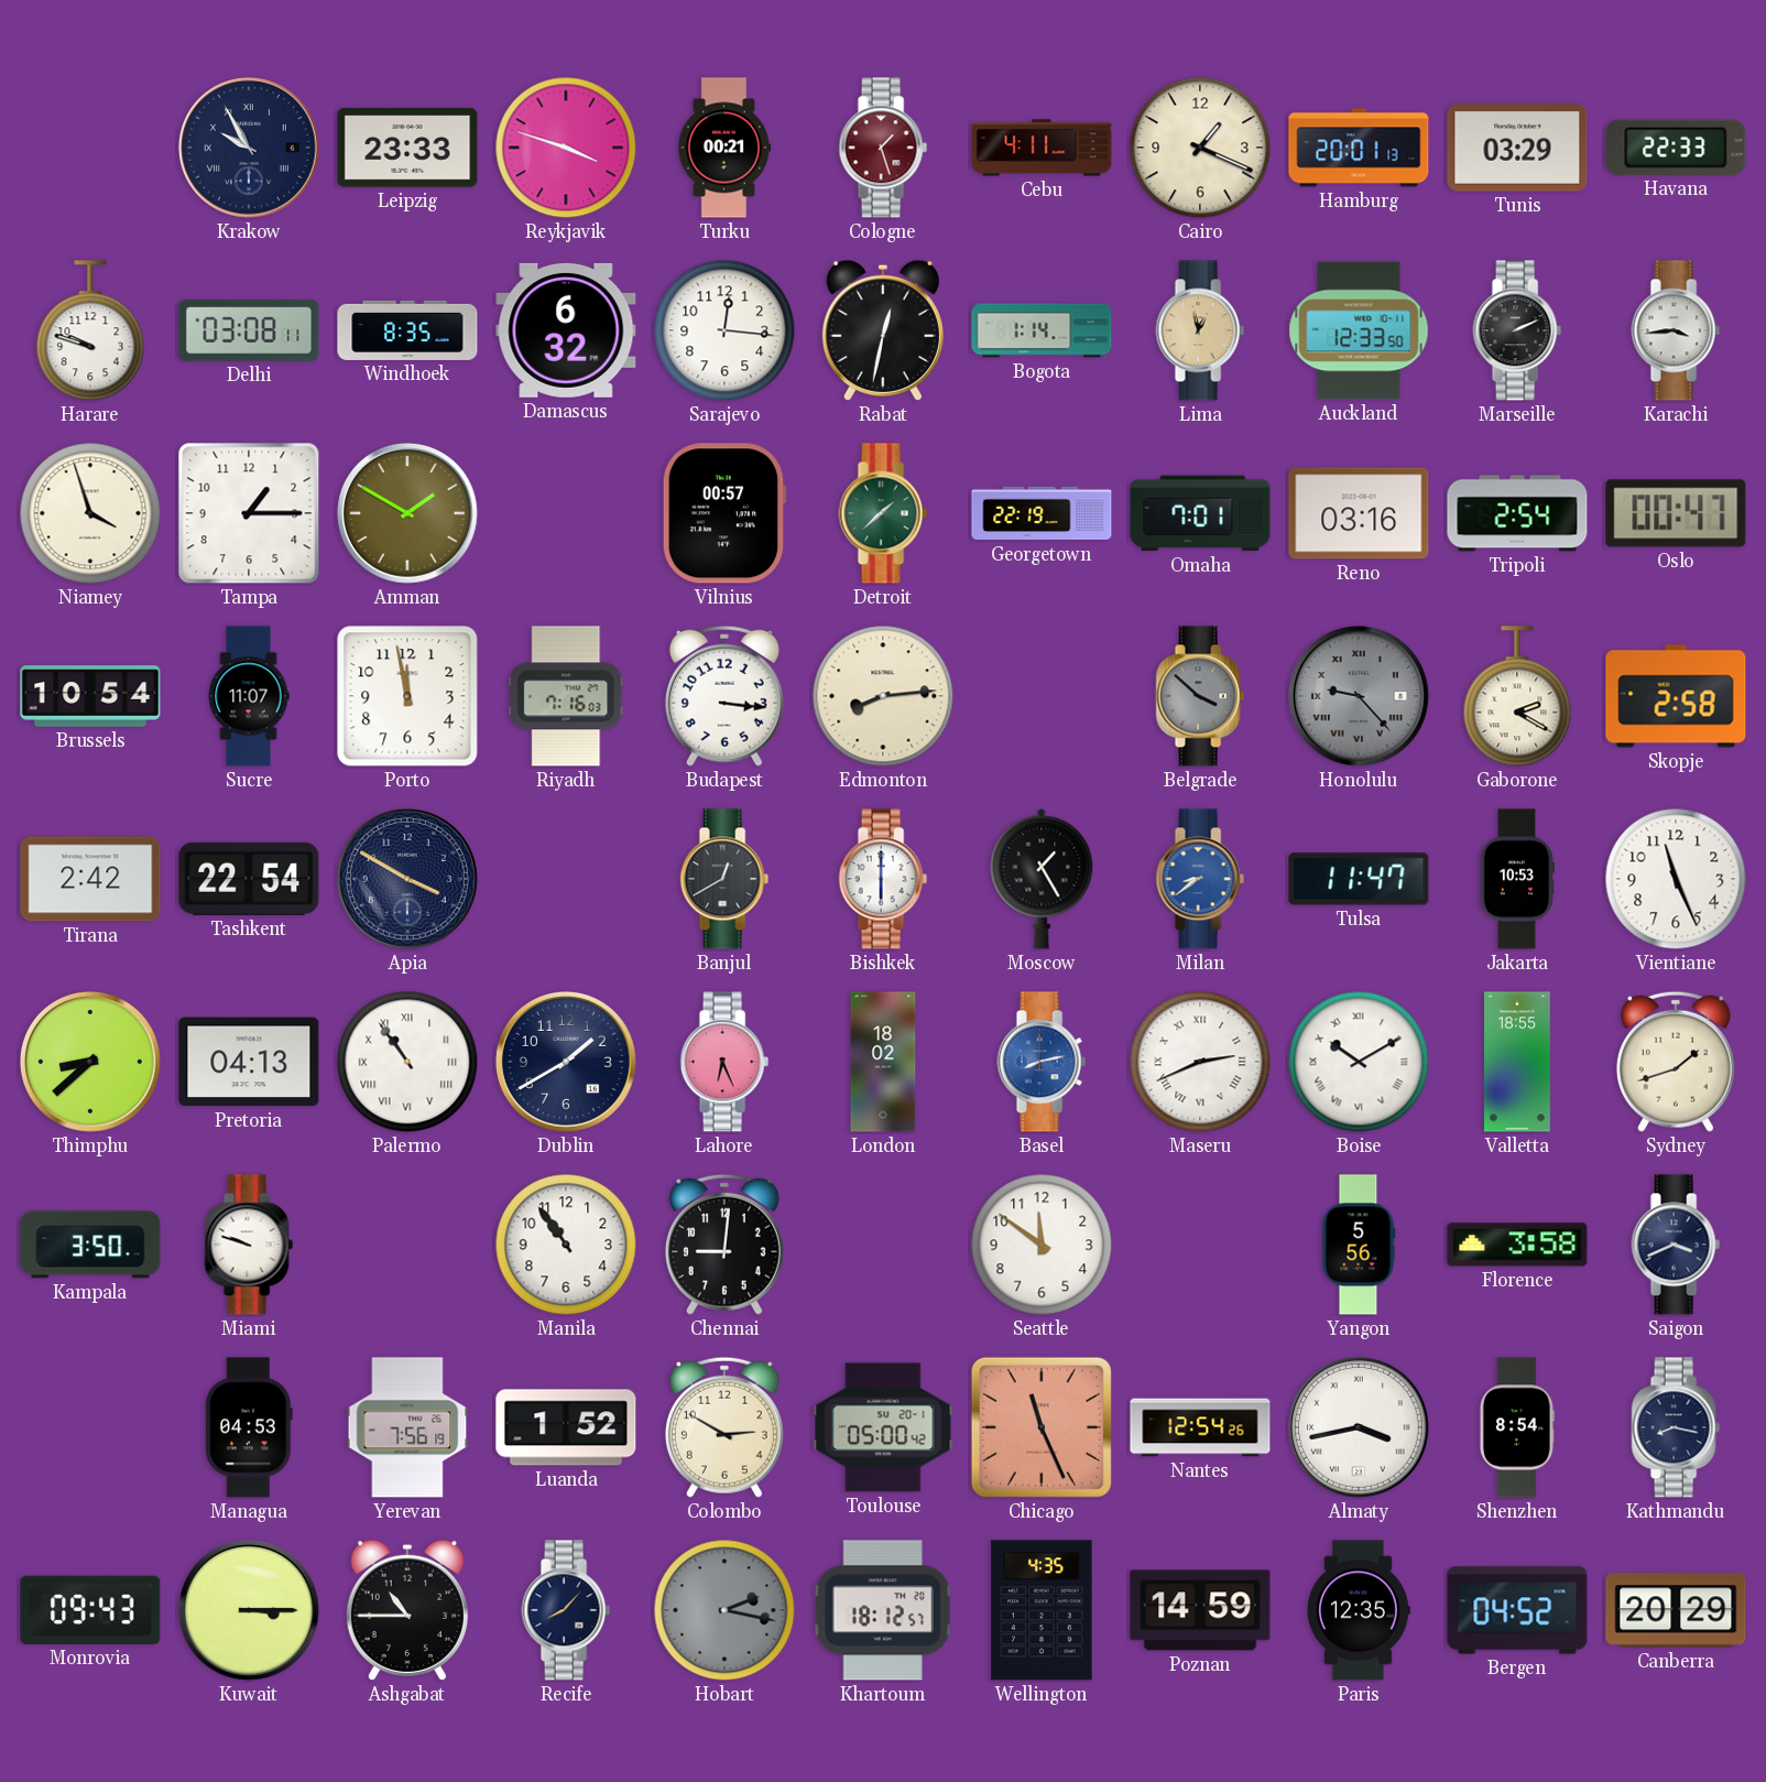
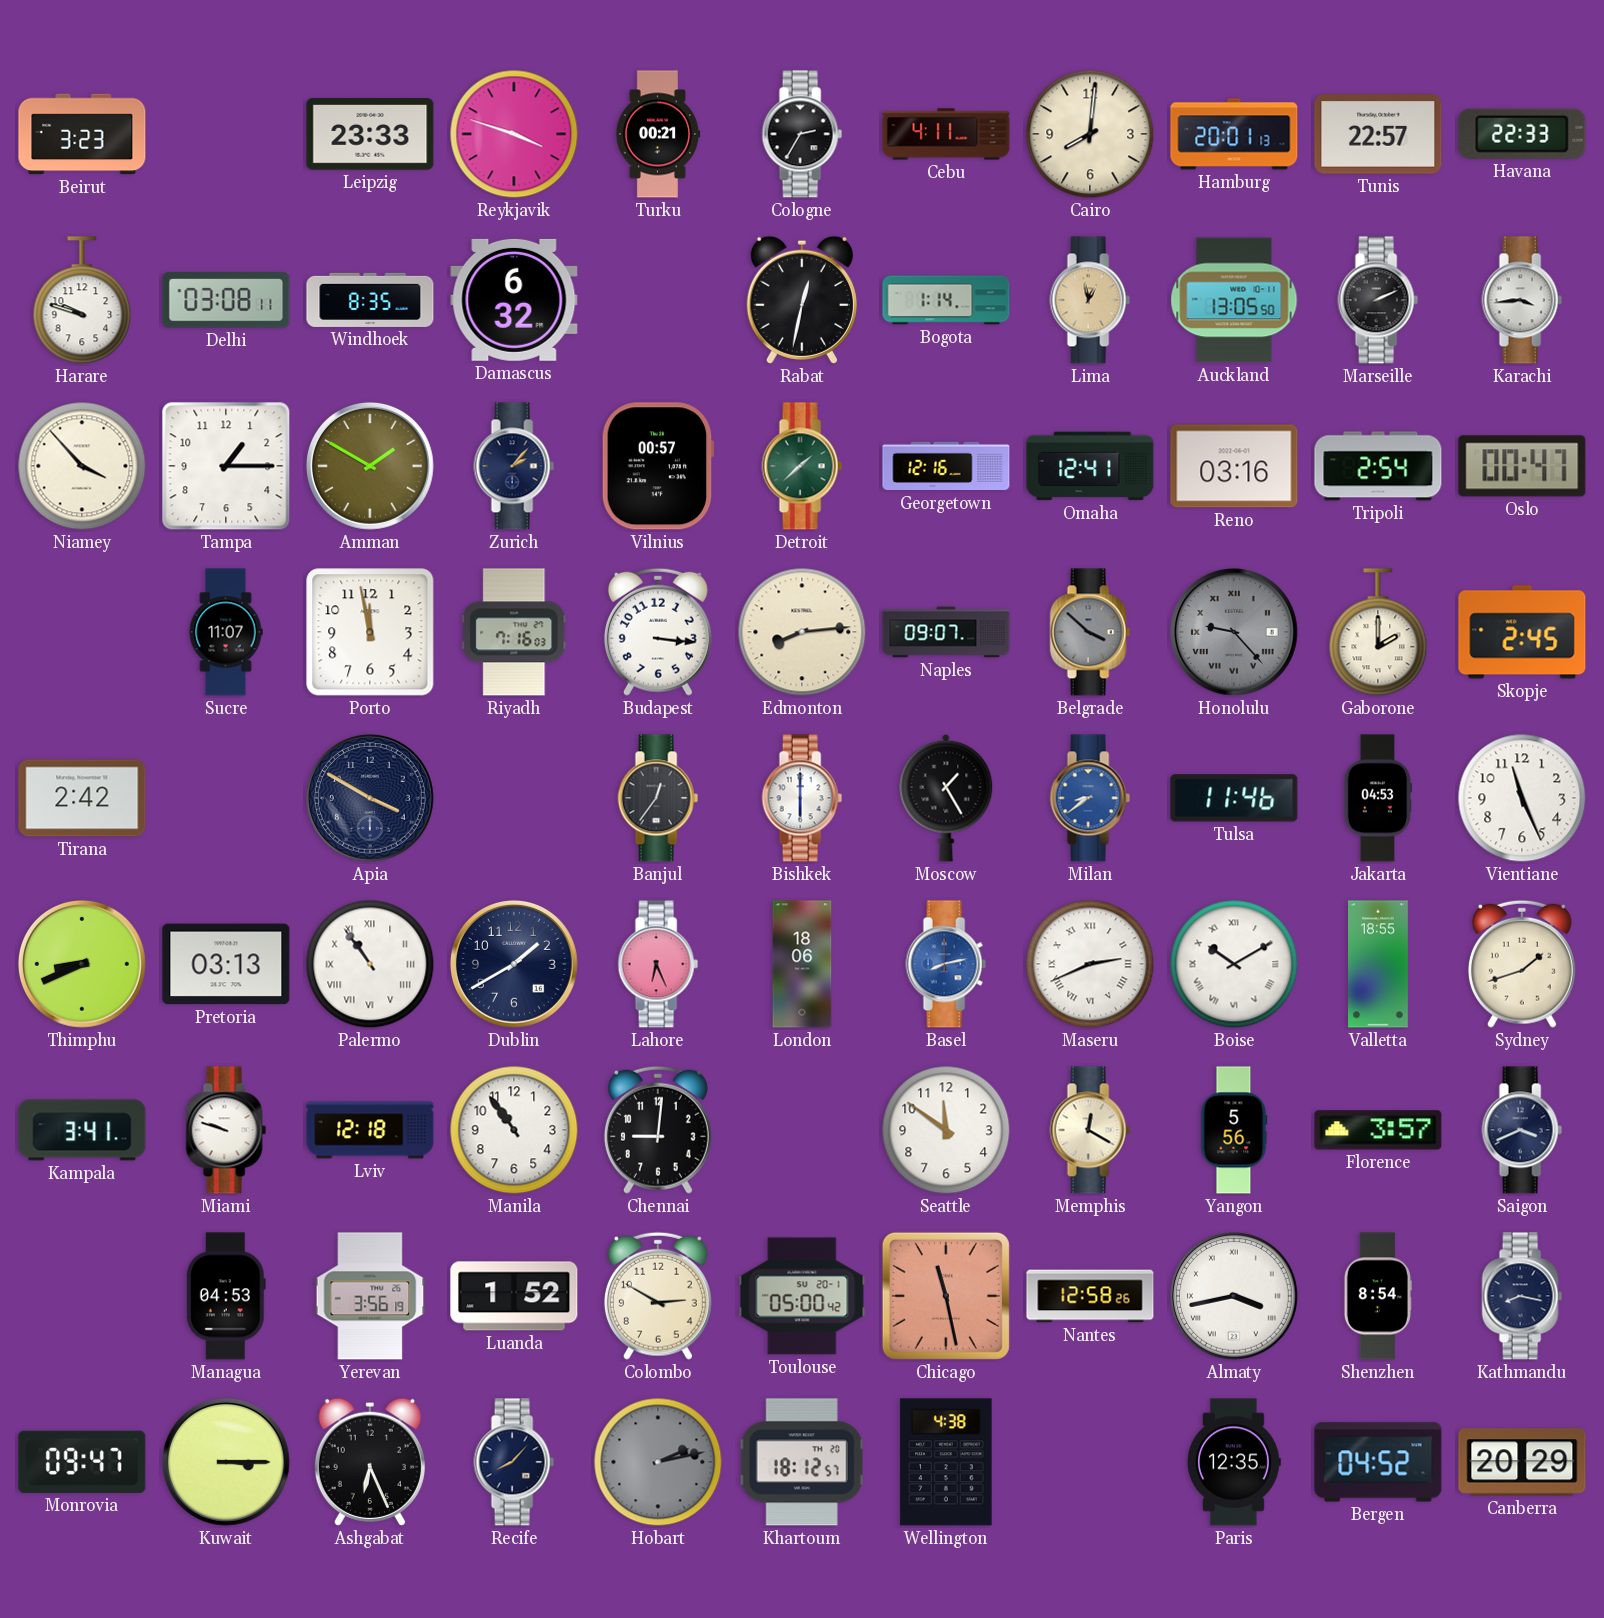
Beirut: none -> 3:23
Krakow: 9:55 -> none
Cologne: 1:27 -> 2:35
Cologne dial: burgundy -> black
Cairo: 1:19 -> 8:01
Tunis: 03:29 -> 22:57
Sarajevo: 12:16 -> none
Auckland: 12:33 -> 13:05
Niamey: 3:57 -> 3:53
Zurich: none -> 2:07
Georgetown: 22:19 -> 12:16
Omaha: 7:01 -> 12:41
Brussels: 10:54 -> none
Naples: none -> 09:07
Gaborone: 2:20 -> 2:00
Skopje: 2:58 -> 2:45
Tashkent: 22:54 -> none
Banjul: 12:40 -> 12:36
Tulsa: 11:47 -> 11:46
Jakarta: 10:53 -> 04:53
Thimphu: 8:38 -> 8:41
Pretoria: 04:13 -> 03:13
London: 18:02 -> 18:06
Kampala: 3:50 -> 3:41
Lviv: none -> 12:18
Memphis: none -> 12:20
Florence: 3:58 -> 3:57
Yerevan: 7:56 -> 3:56
Chicago: 11:26 -> 11:28
Nantes: 12:54 -> 12:58
Monrovia: 09:43 -> 09:47
Ashgabat: 10:45 -> 6:26
Hobart: 2:17 -> 2:13
Wellington: 4:35 -> 4:38
Poznan: 14:59 -> none
